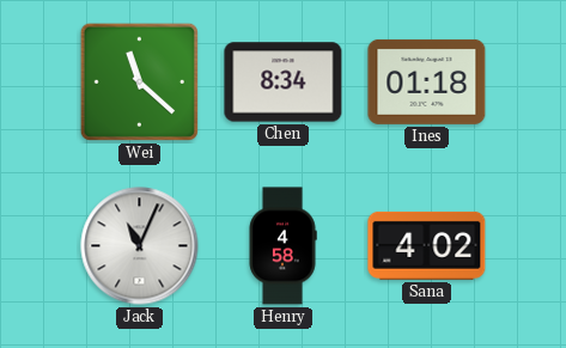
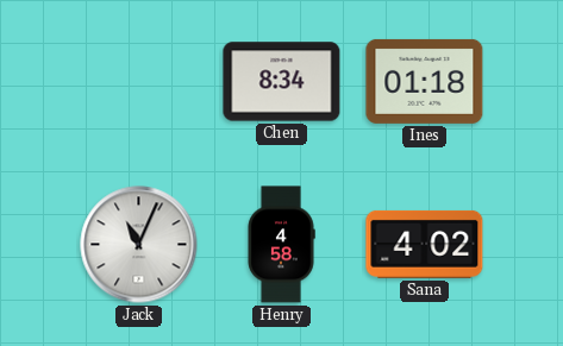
Wei: 11:22 -> none
